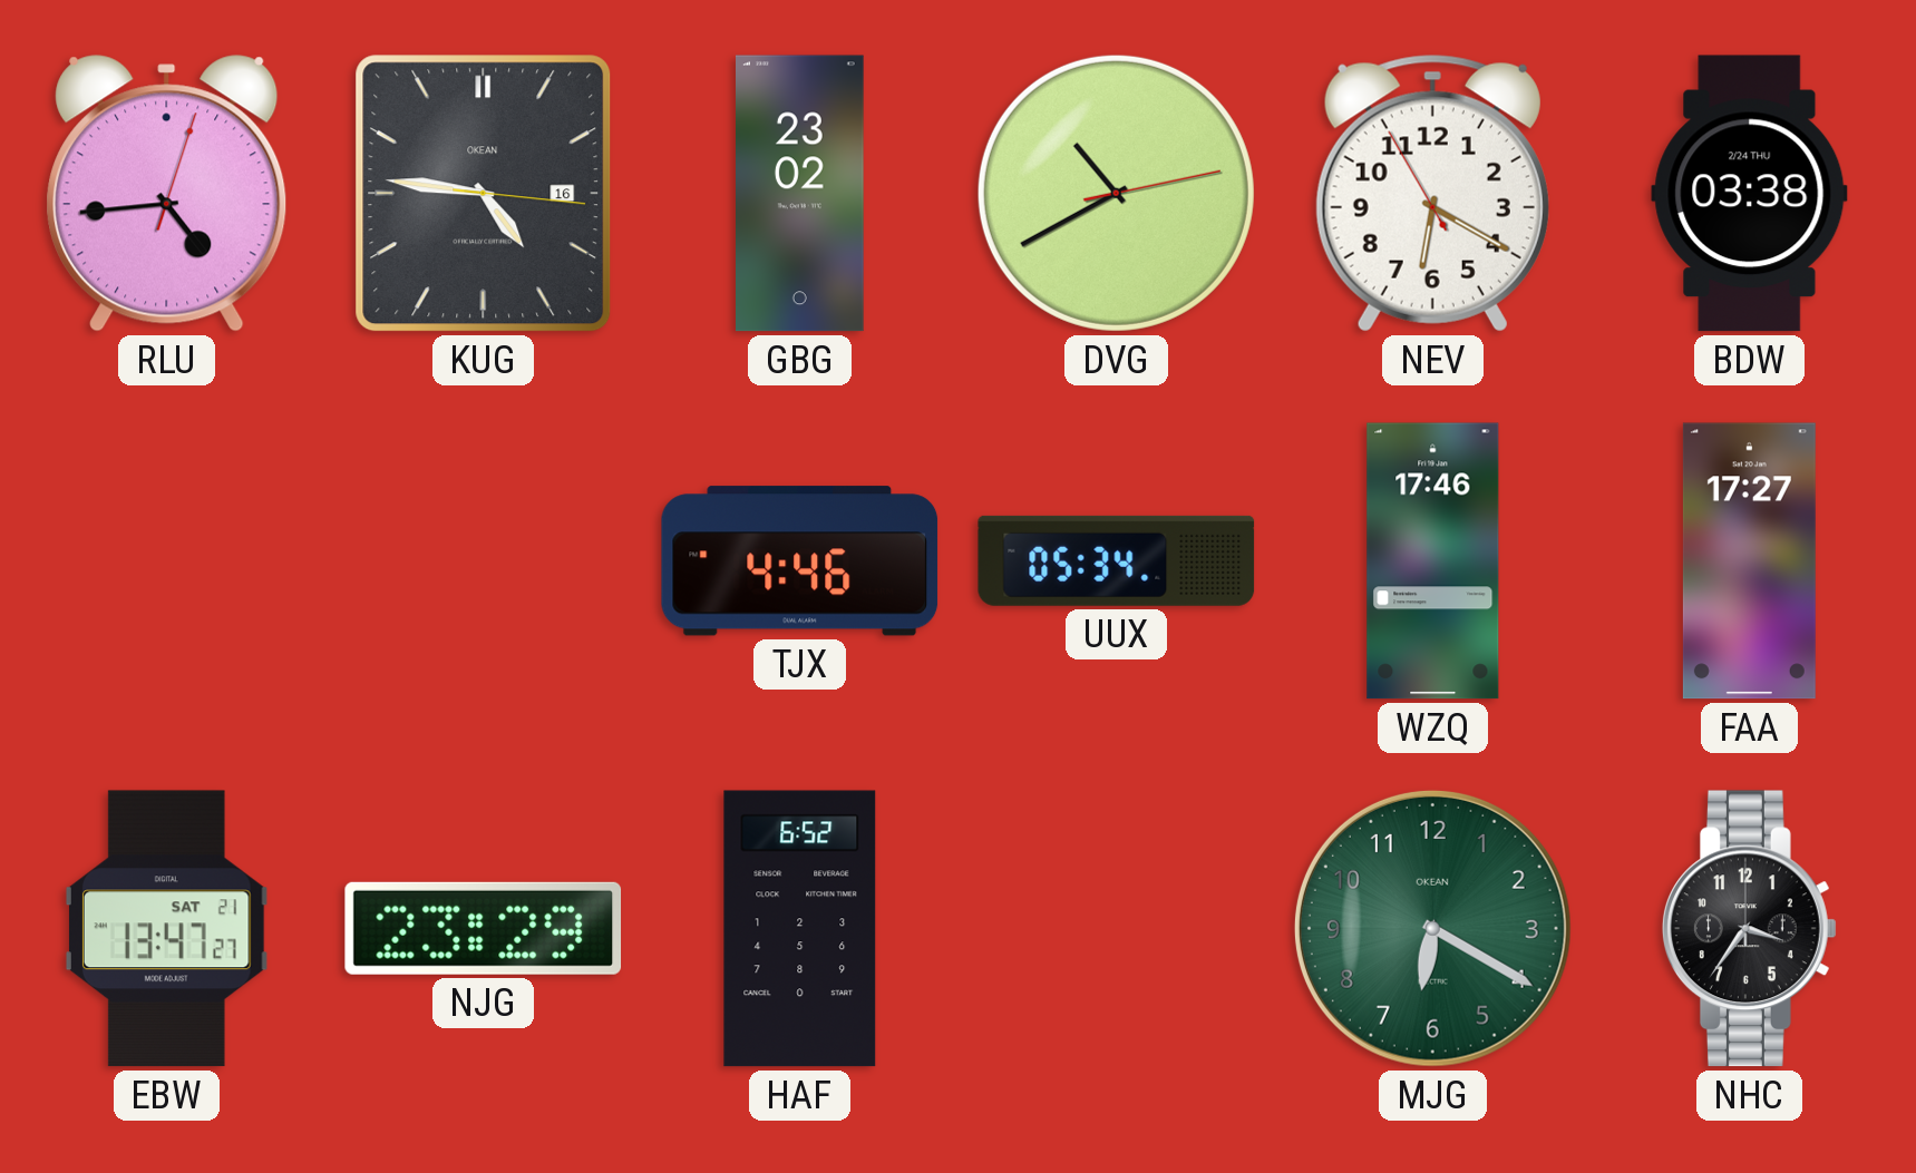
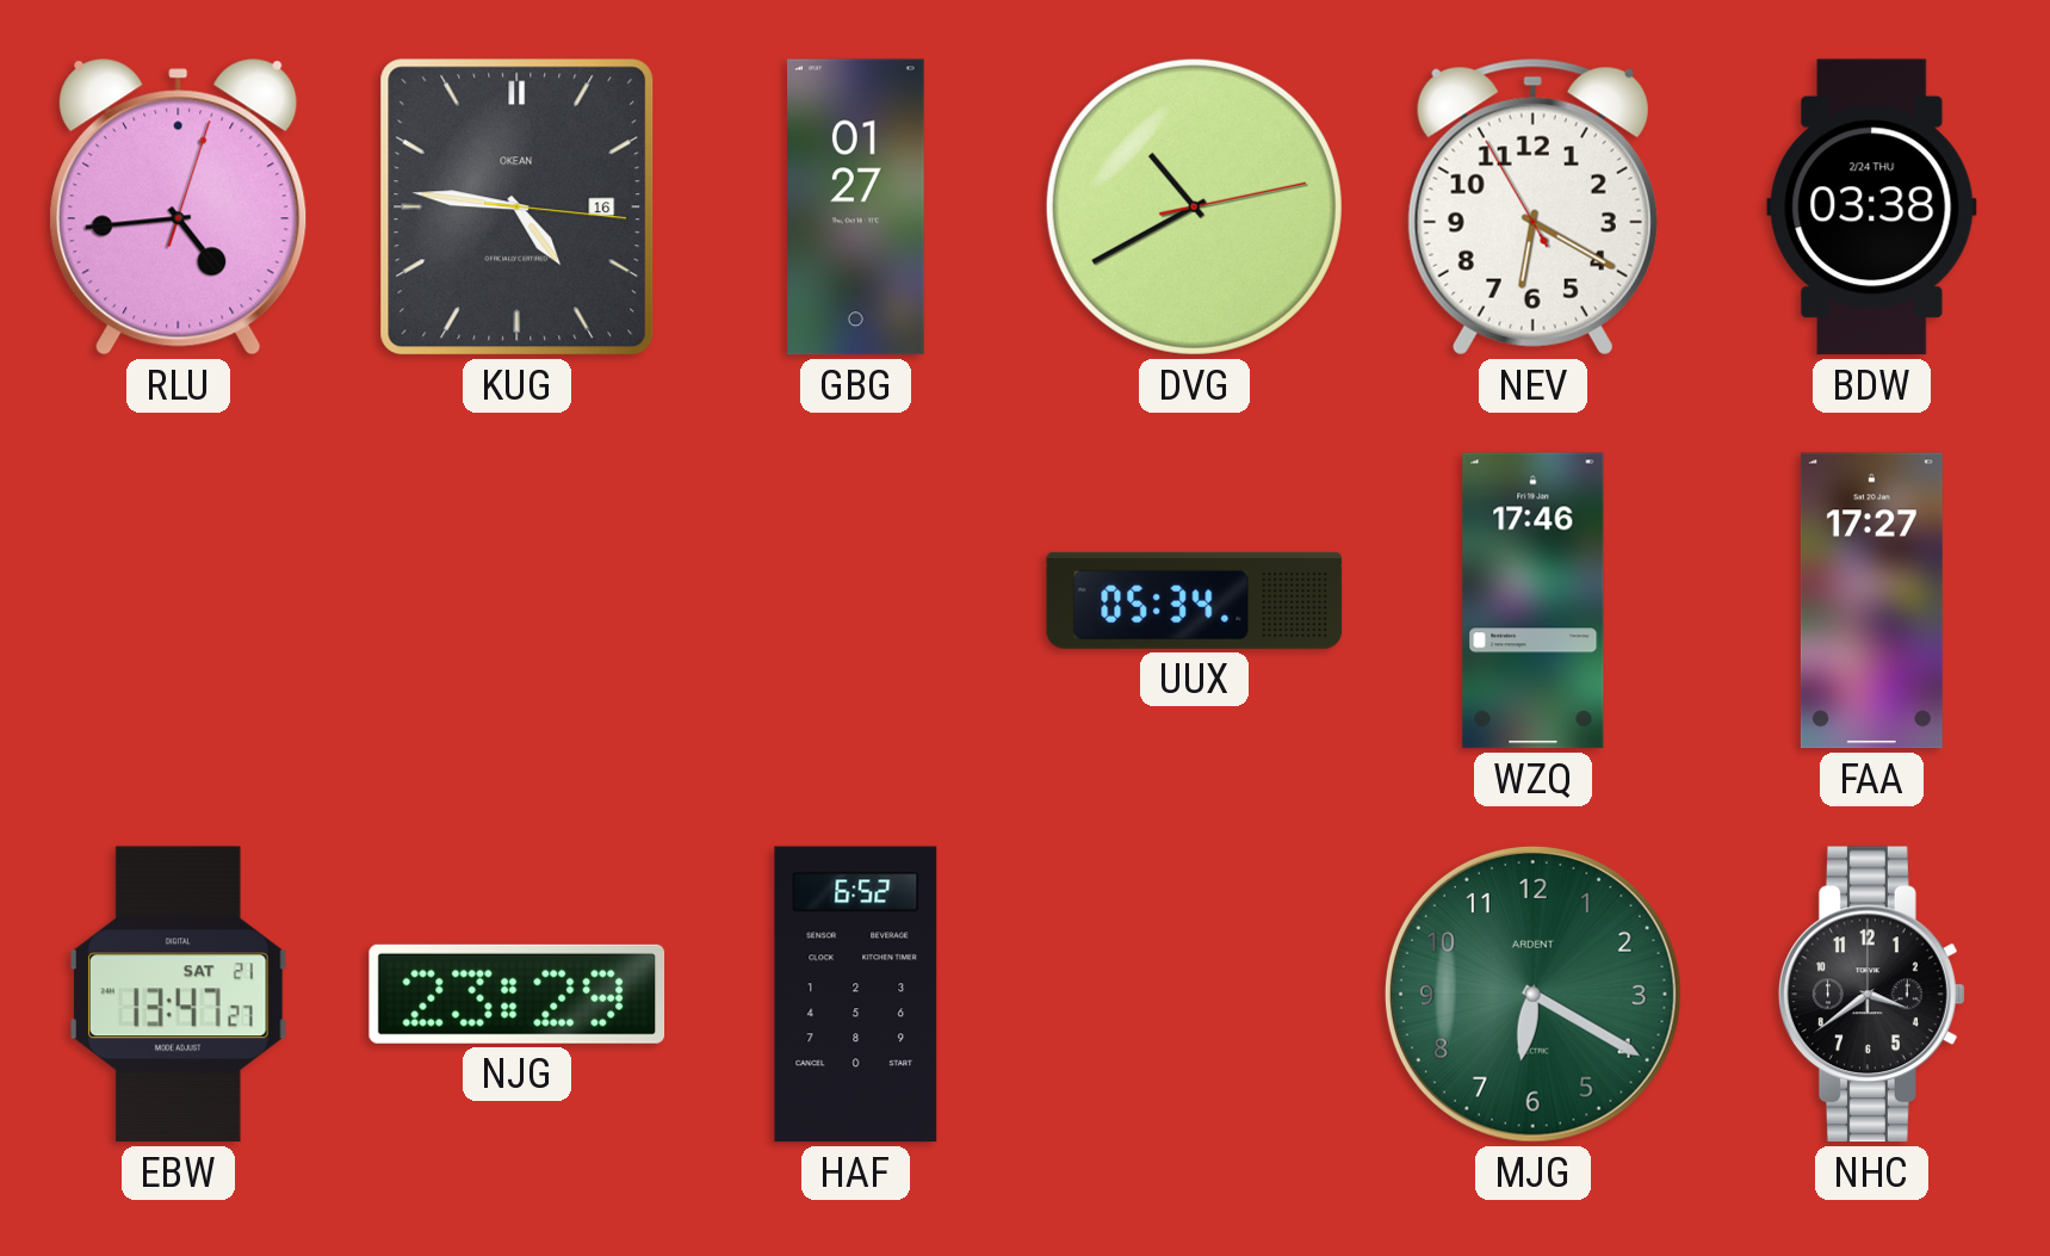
GBG: 23:02 -> 01:27
TJX: 4:46 -> none
MJG brand: OKEAN -> ARDENT
NHC: 3:36 -> 3:39
